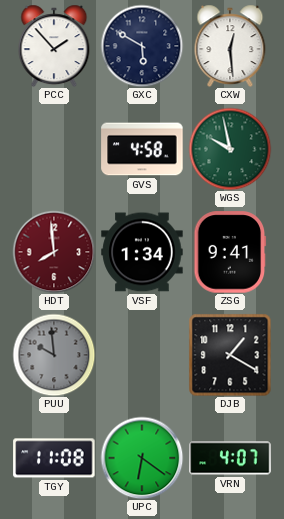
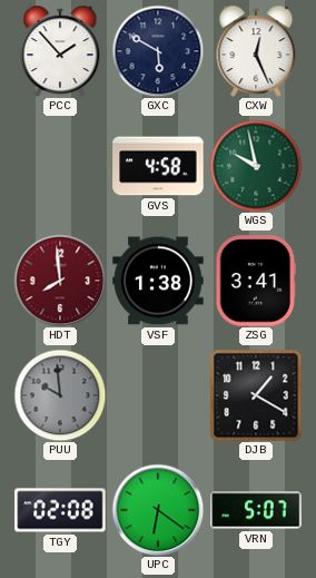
CXW: 12:29 -> 12:26
VSF: 1:34 -> 1:38
ZSG: 9:41 -> 3:41
TGY: 11:08 -> 02:08
VRN: 4:07 -> 5:07
